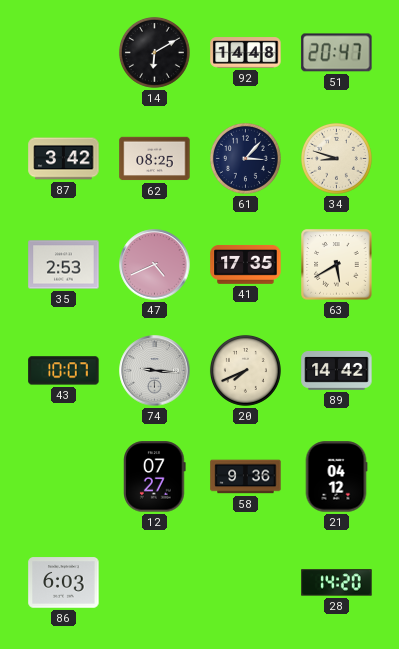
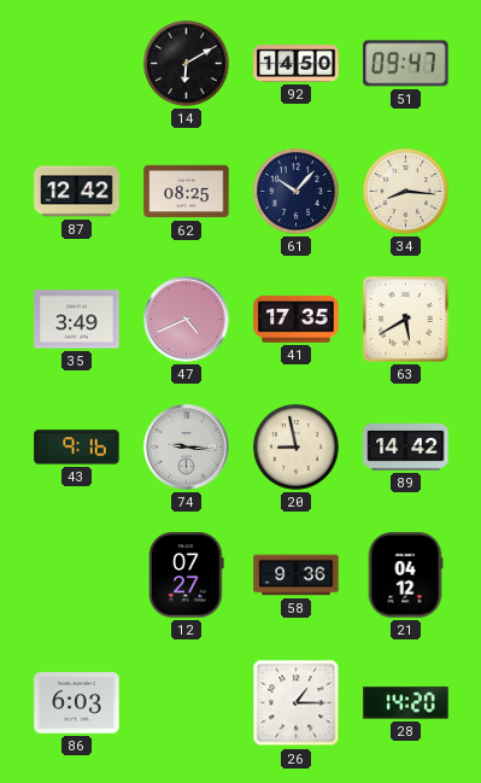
92: 14:48 -> 14:50
51: 20:47 -> 09:47
87: 3:42 -> 12:42
61: 3:07 -> 10:07
34: 8:48 -> 8:16
35: 2:53 -> 3:49
43: 10:07 -> 9:16
20: 7:41 -> 8:58
26: none -> 1:15
